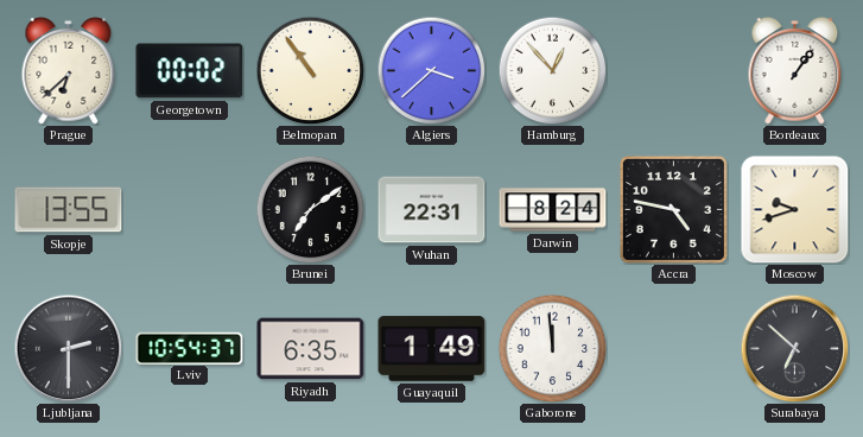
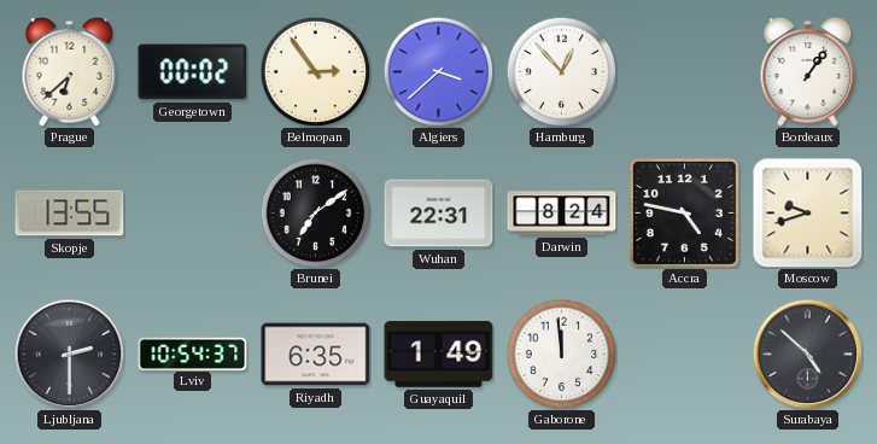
Belmopan: 10:54 -> 2:54
Surabaya: 6:52 -> 4:52
